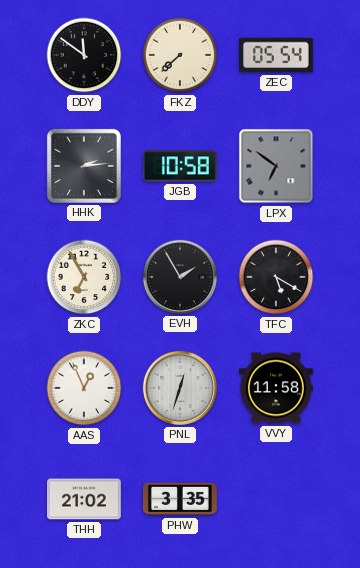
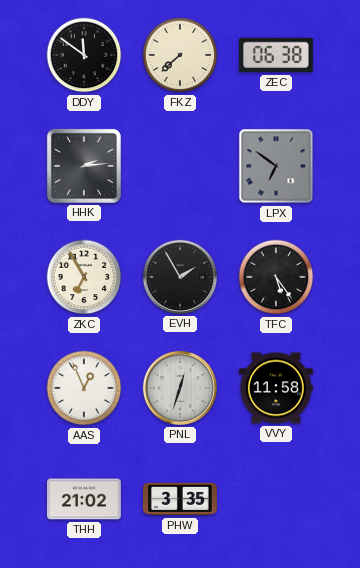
ZEC: 05:54 -> 06:38
JGB: 10:58 -> none
TFC: 5:20 -> 5:24
